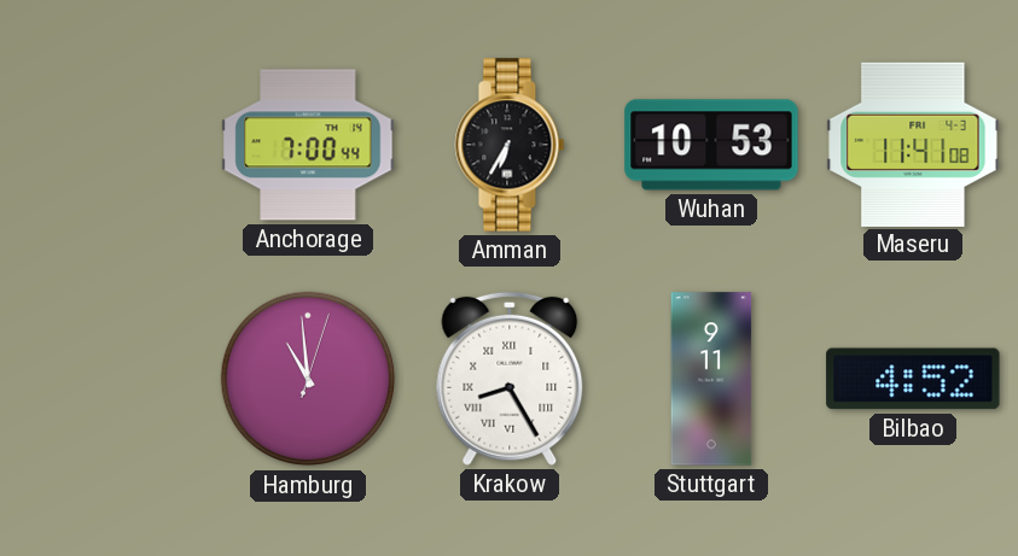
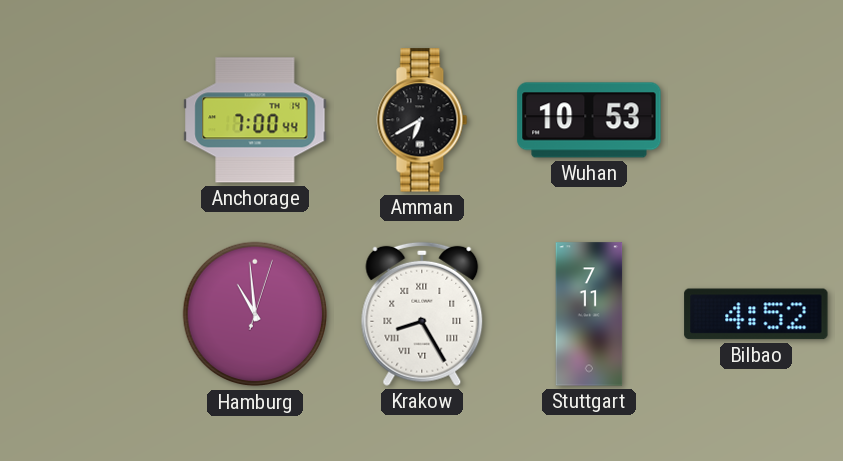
Amman: 6:35 -> 6:40
Maseru: 11:41 -> none
Stuttgart: 9:11 -> 7:11
